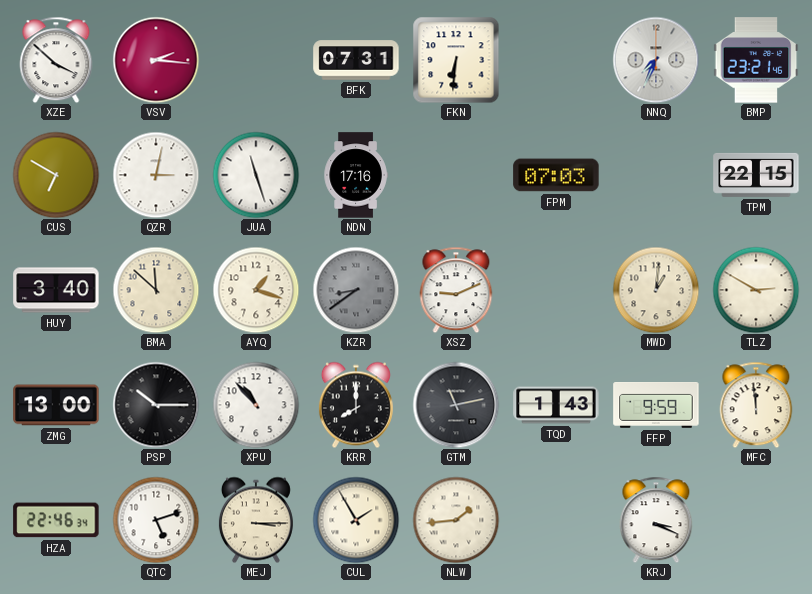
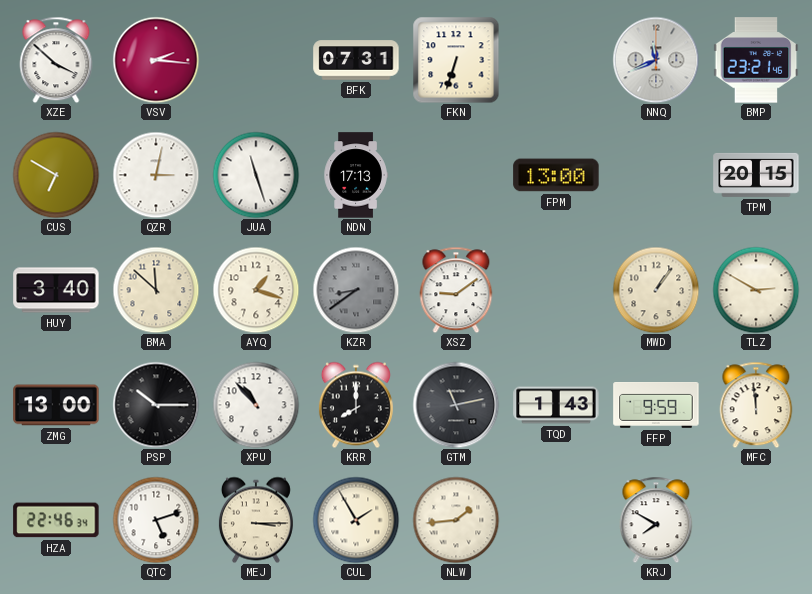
FKN: 6:31 -> 6:33
NNQ: 7:34 -> 11:41
NDN: 17:16 -> 17:13
FPM: 07:03 -> 13:00
TPM: 22:15 -> 20:15
XSZ: 9:11 -> 9:09
MWD: 1:01 -> 1:06
KRJ: 3:19 -> 7:50
